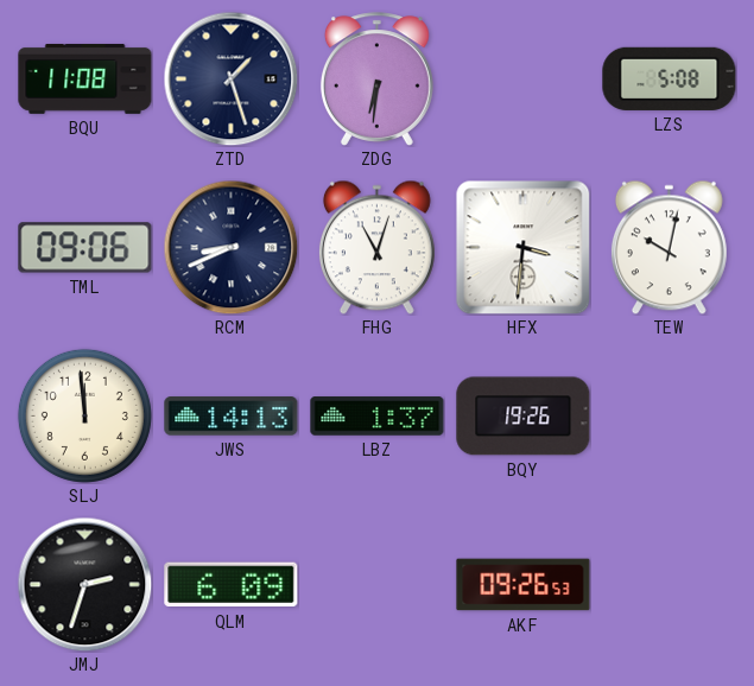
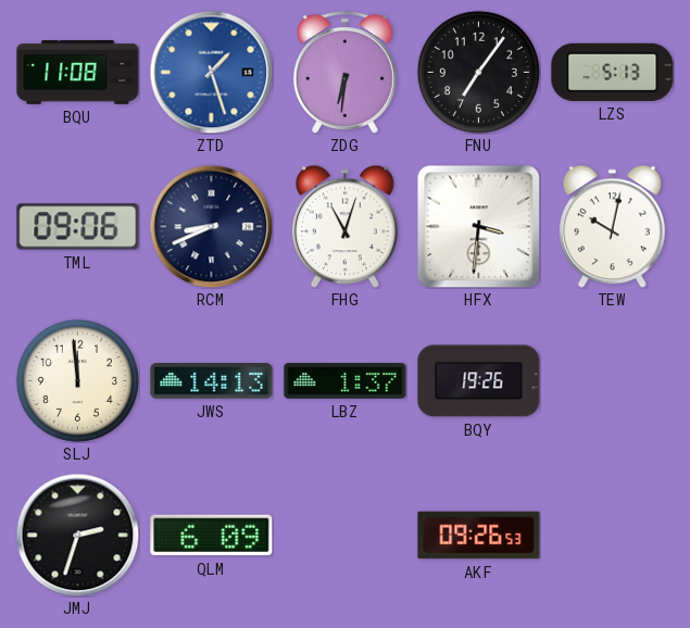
ZTD dial: navy -> blue
FNU: none -> 7:06
LZS: 5:08 -> 5:13
